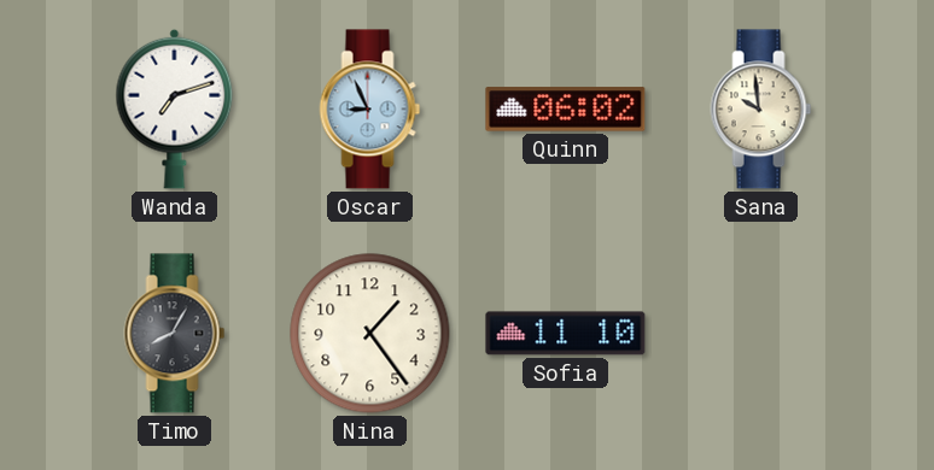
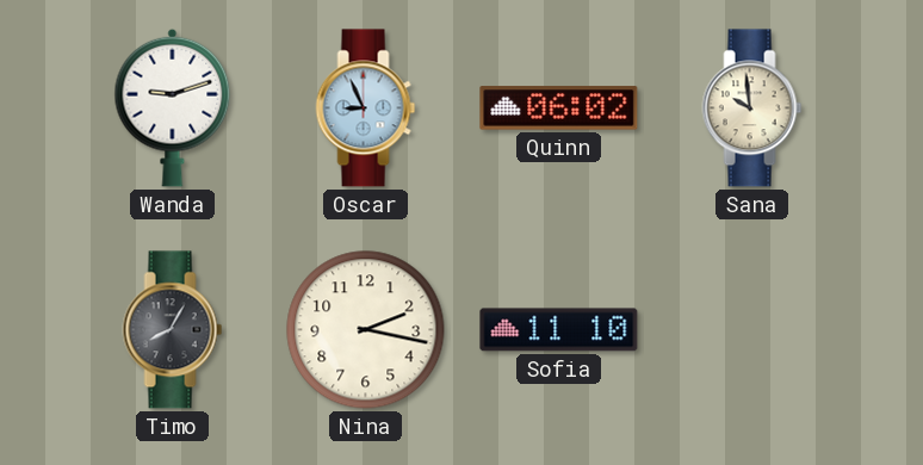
Wanda: 7:12 -> 9:12
Nina: 1:24 -> 2:17
